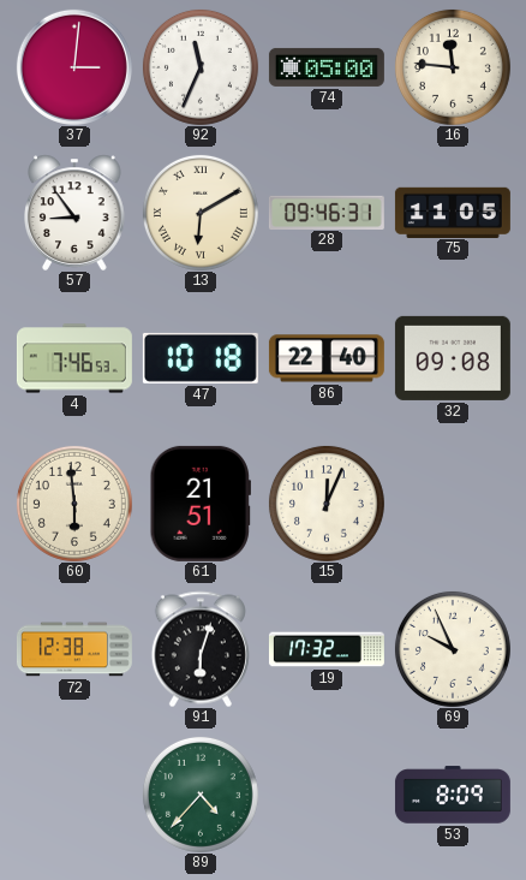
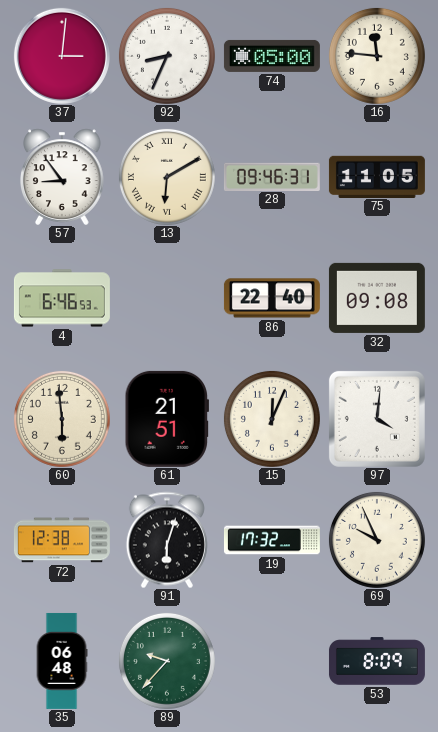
92: 11:34 -> 8:34
4: 7:46 -> 6:46
47: 10:18 -> none
97: none -> 4:01
35: none -> 06:48
89: 4:37 -> 9:37
